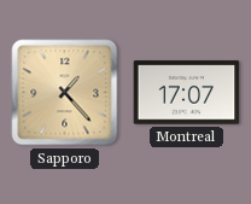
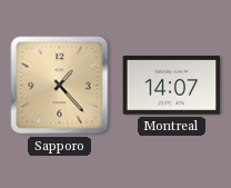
Montreal: 17:07 -> 14:07
